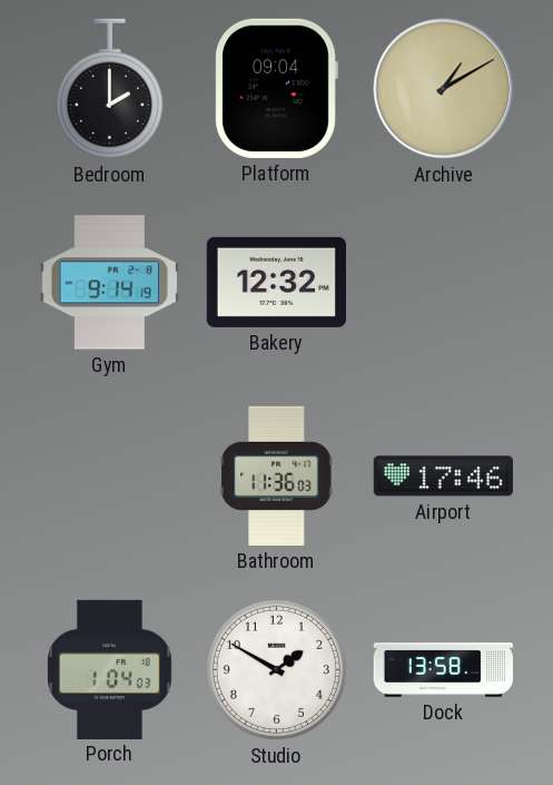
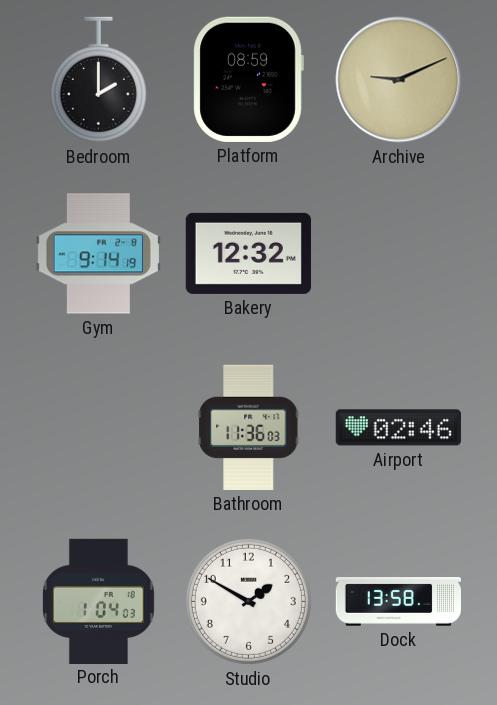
Platform: 09:04 -> 08:59
Archive: 1:10 -> 9:11
Airport: 17:46 -> 02:46
